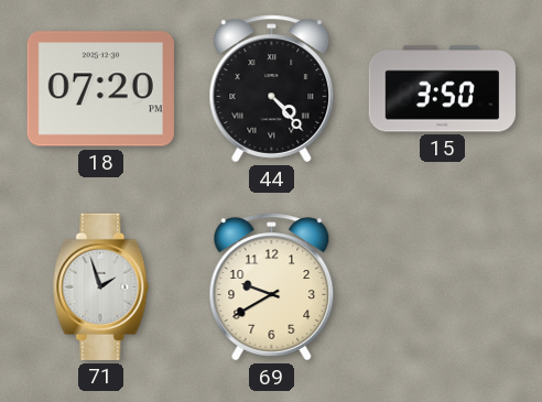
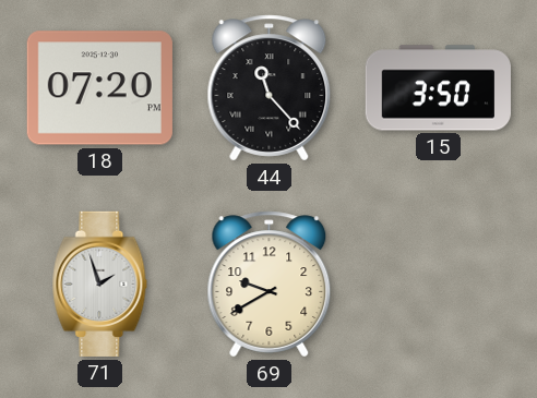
44: 4:23 -> 11:23
